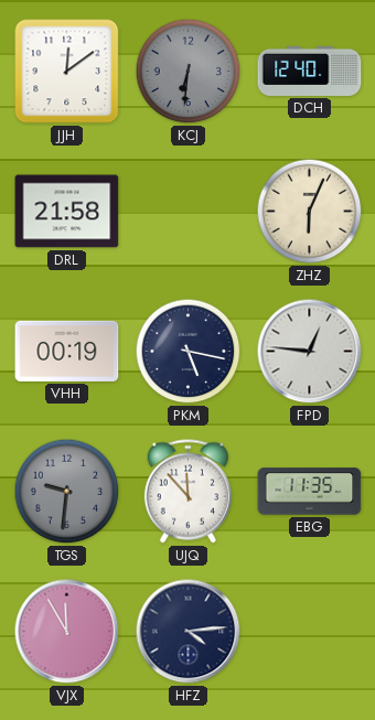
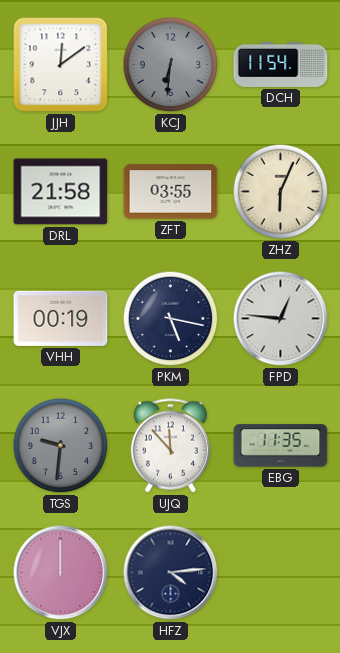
DCH: 12:40 -> 11:54
ZFT: none -> 03:55
VJX: 11:55 -> 12:00
